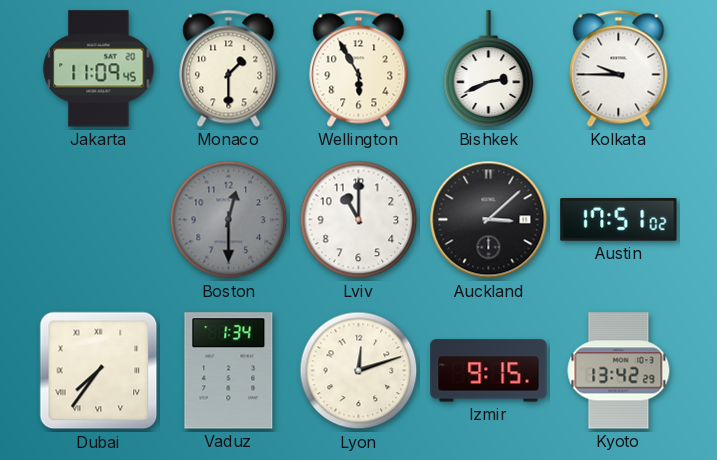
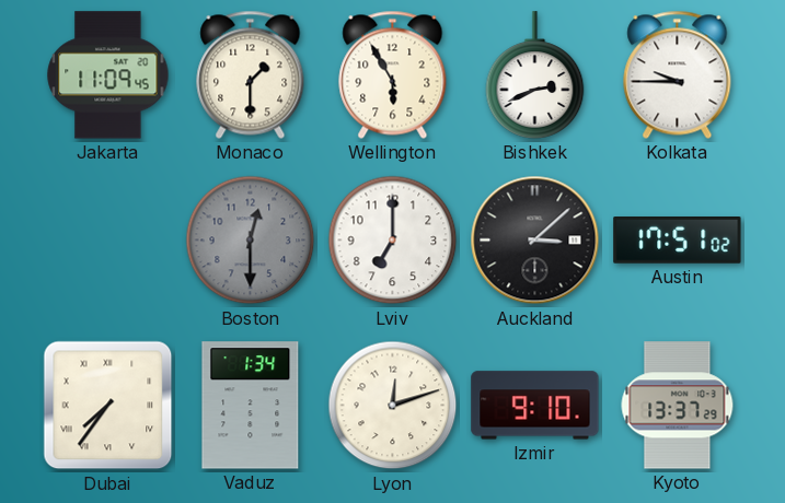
Lviv: 11:00 -> 7:00
Izmir: 9:15 -> 9:10
Kyoto: 13:42 -> 13:37
